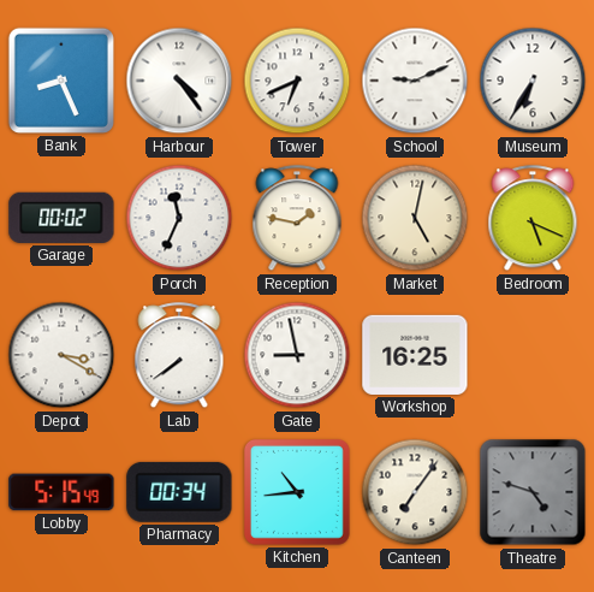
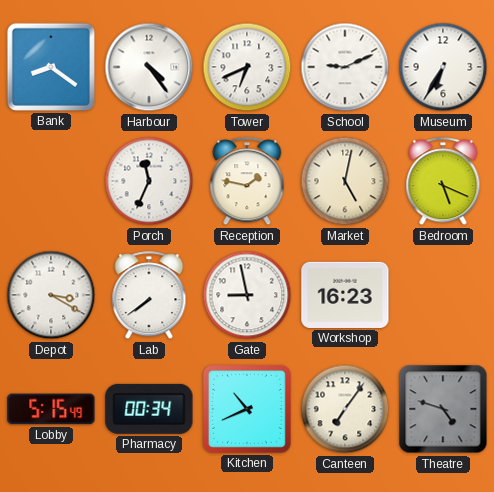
Bank: 8:26 -> 8:21
Garage: 00:02 -> none
Workshop: 16:25 -> 16:23
Kitchen: 10:44 -> 10:41
